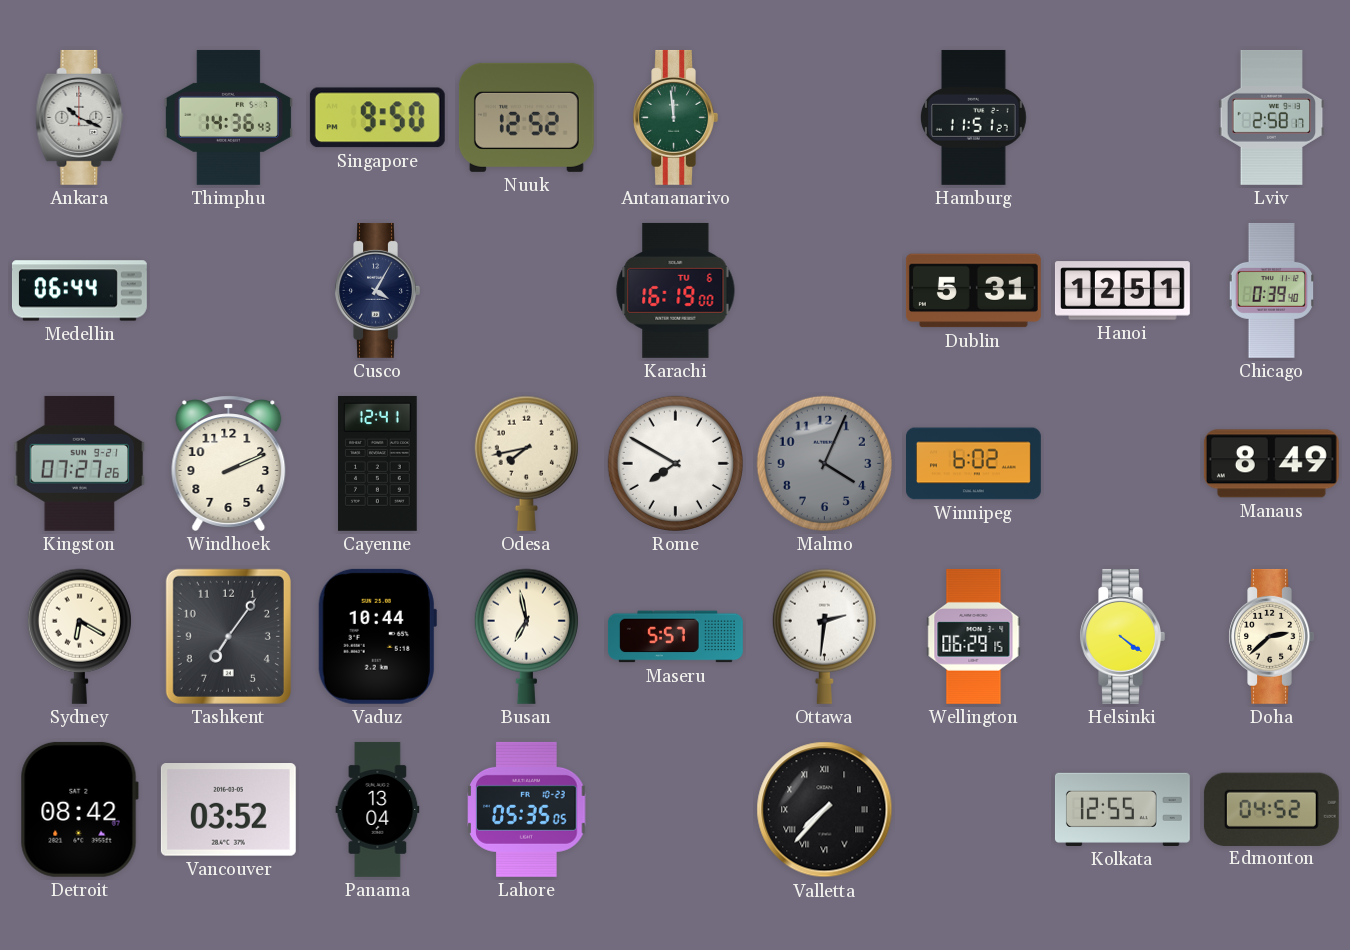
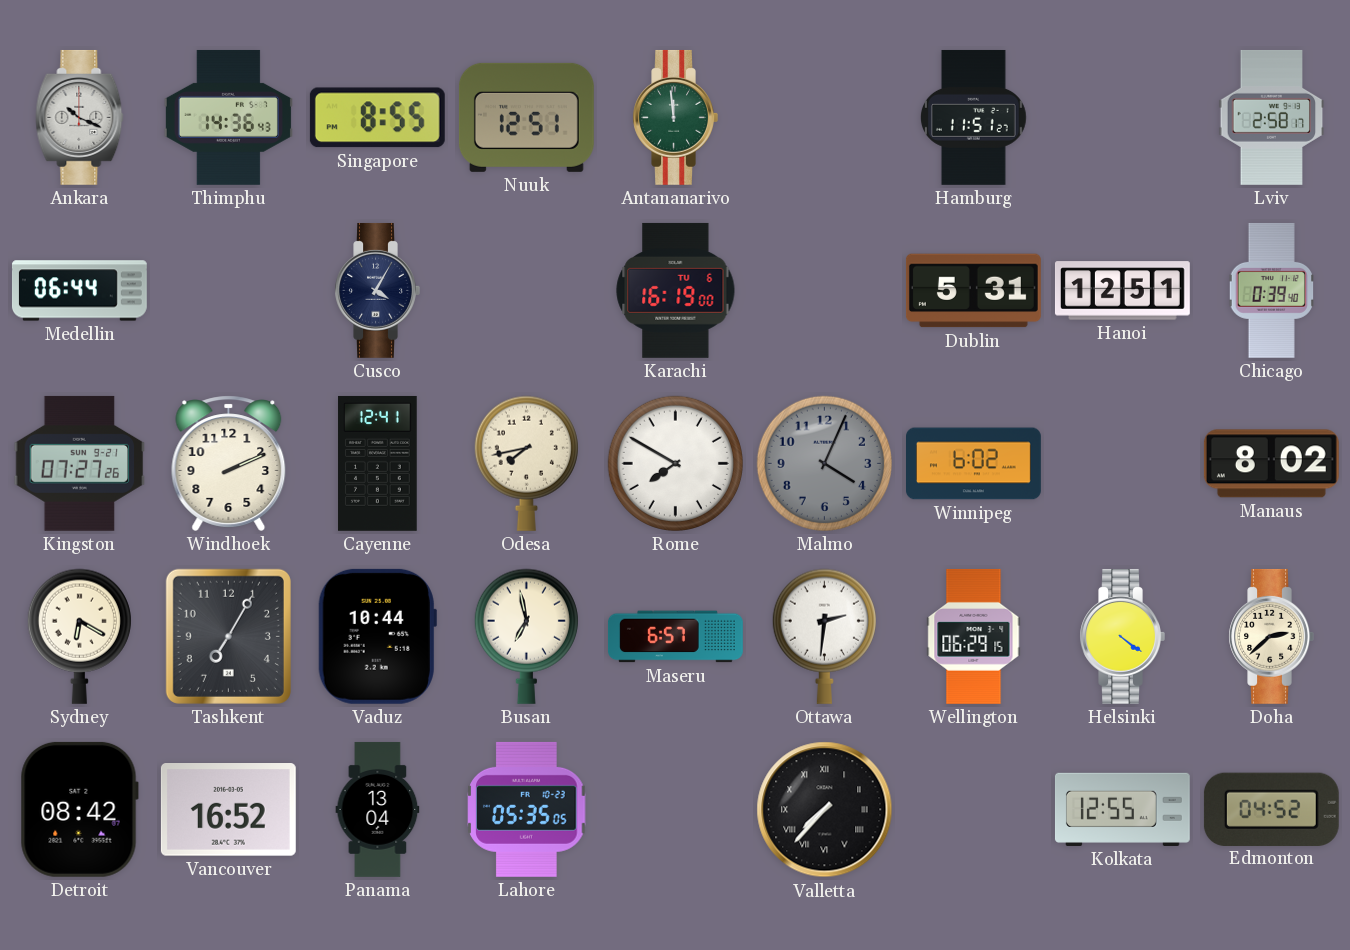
Singapore: 9:50 -> 8:55
Nuuk: 12:52 -> 12:51
Manaus: 8:49 -> 8:02
Tashkent: 7:06 -> 7:05
Maseru: 5:57 -> 6:57
Vancouver: 03:52 -> 16:52
